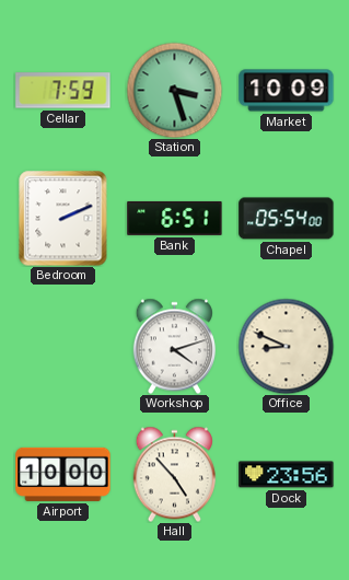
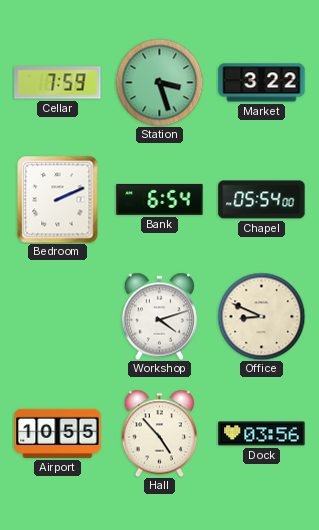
Market: 10:09 -> 3:22
Bank: 6:51 -> 6:54
Airport: 10:00 -> 10:55
Dock: 23:56 -> 03:56
